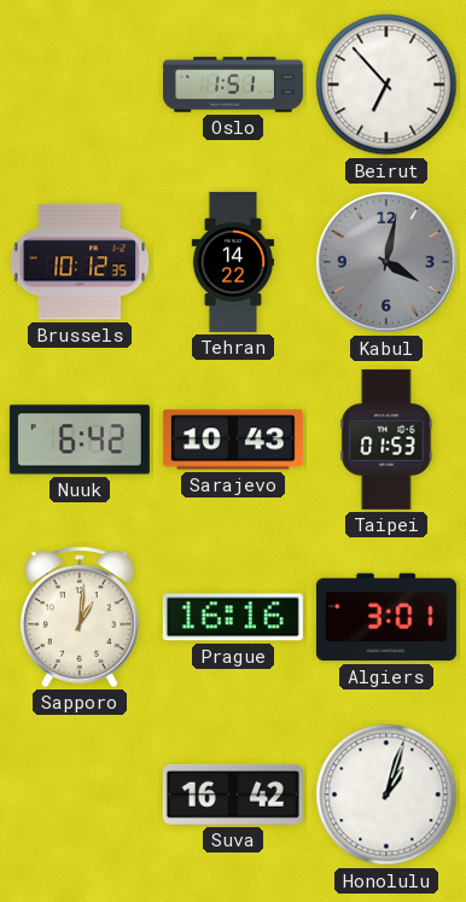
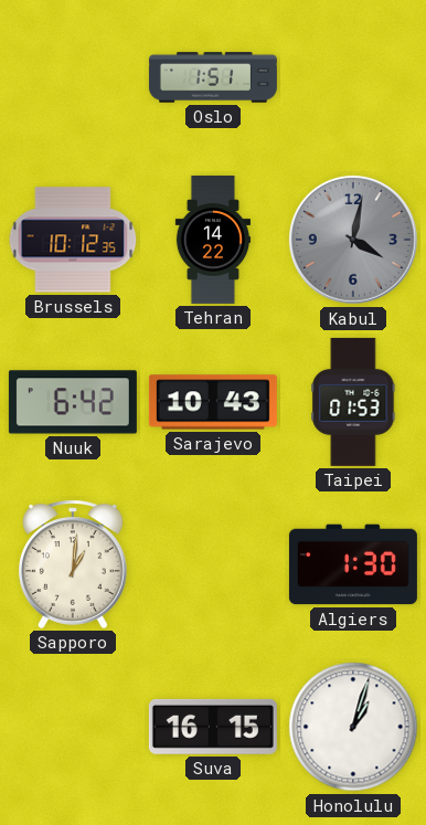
Beirut: 6:53 -> none
Prague: 16:16 -> none
Algiers: 3:01 -> 1:30
Suva: 16:42 -> 16:15
